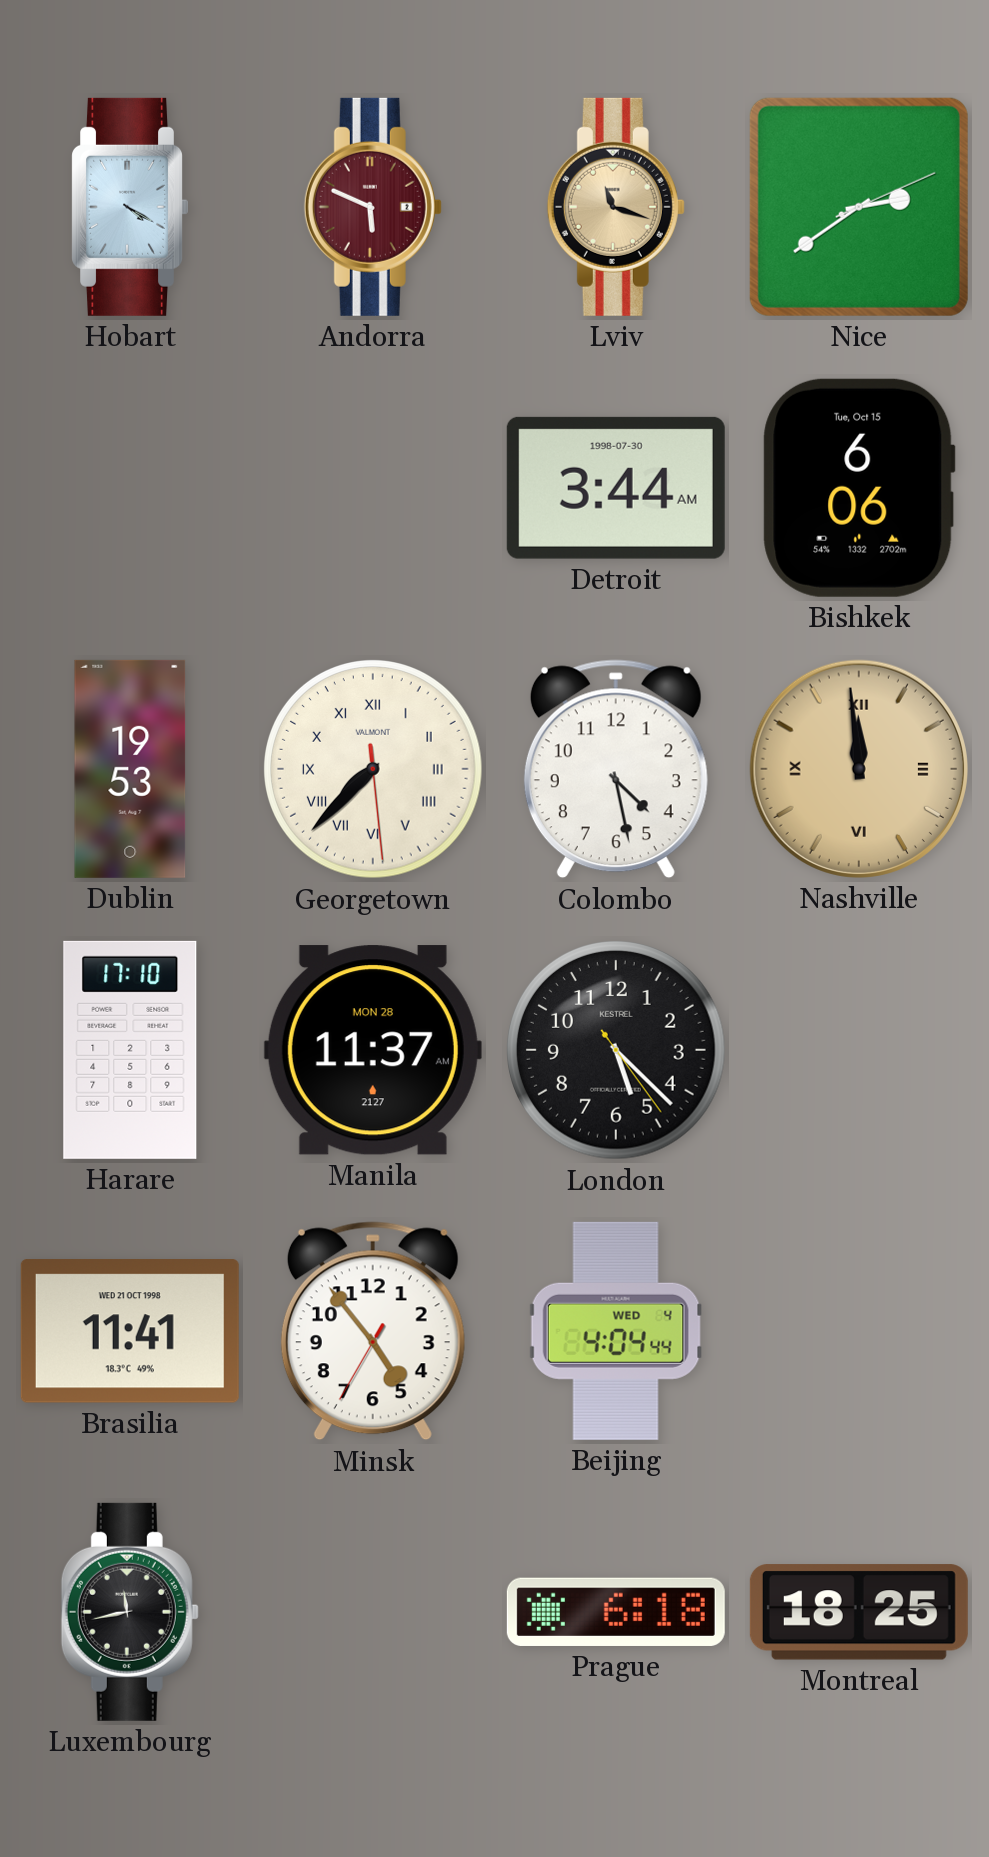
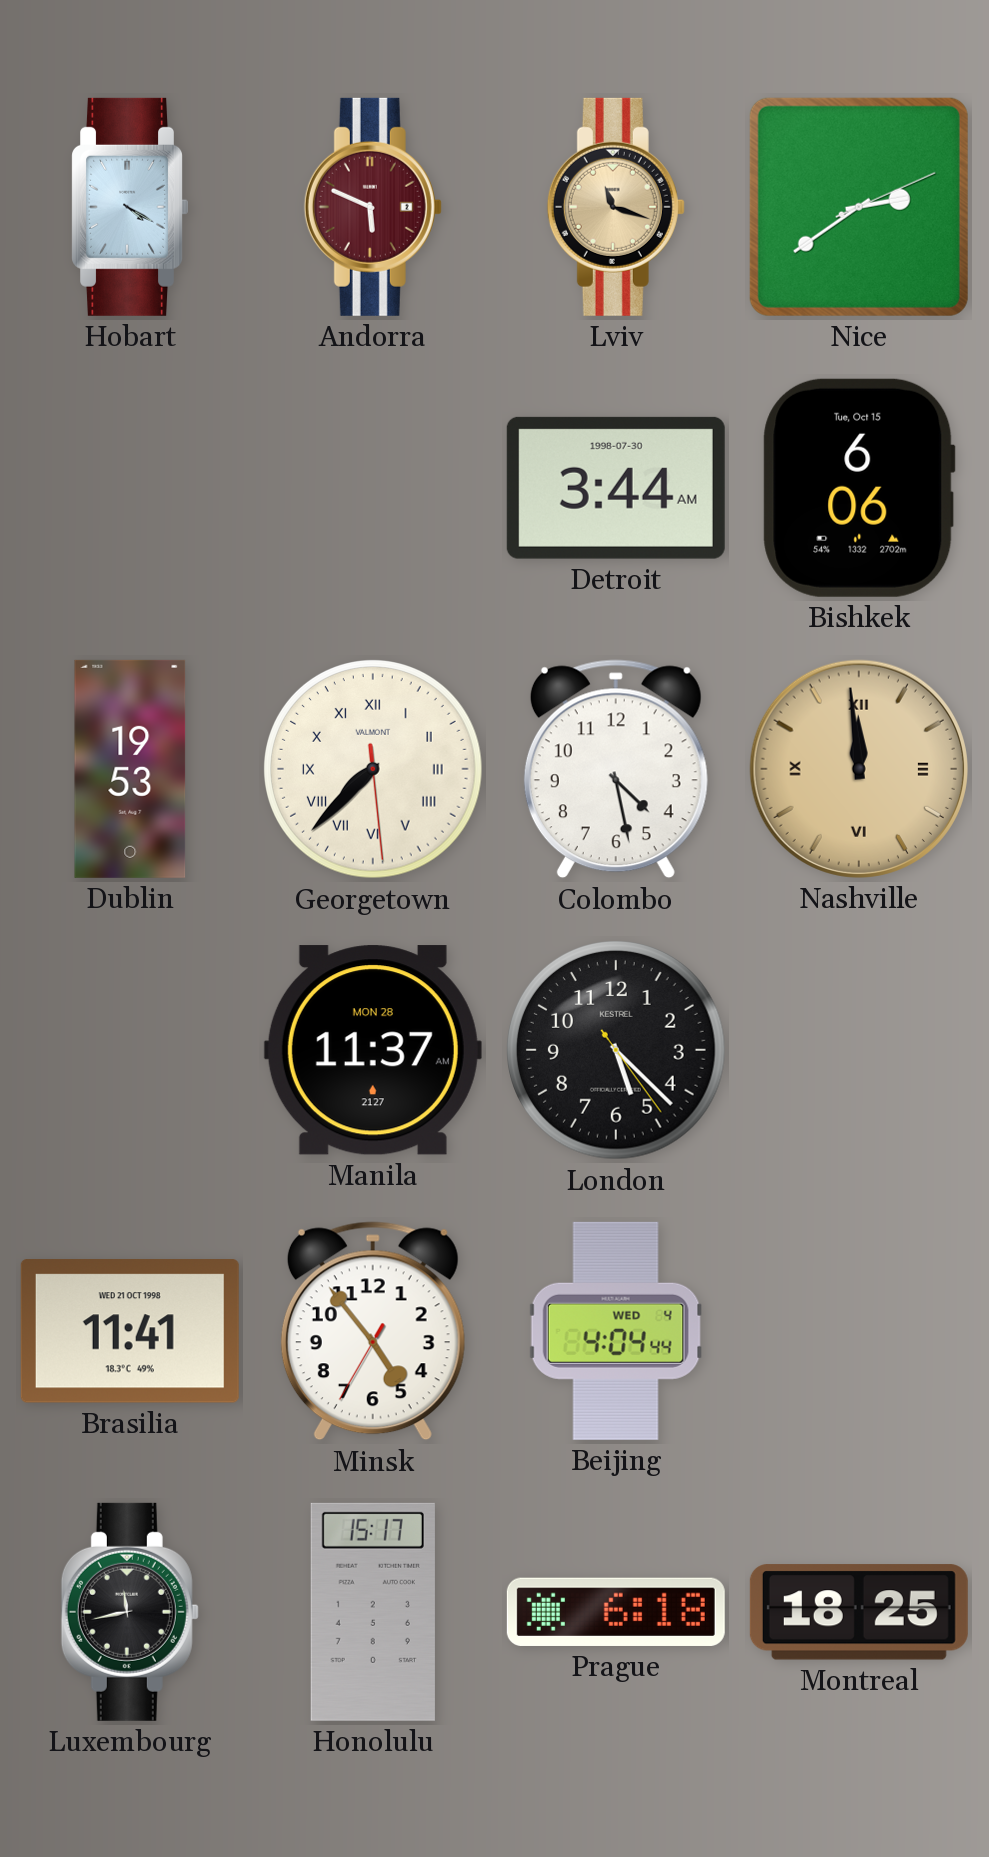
Harare: 17:10 -> none
Honolulu: none -> 15:17
